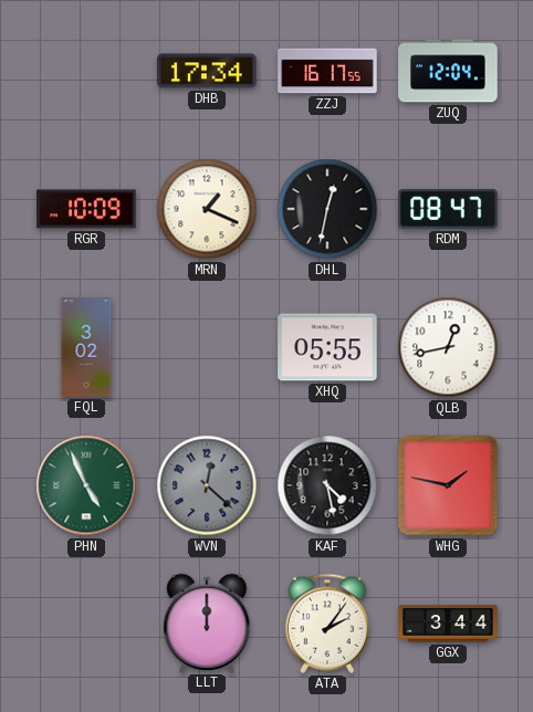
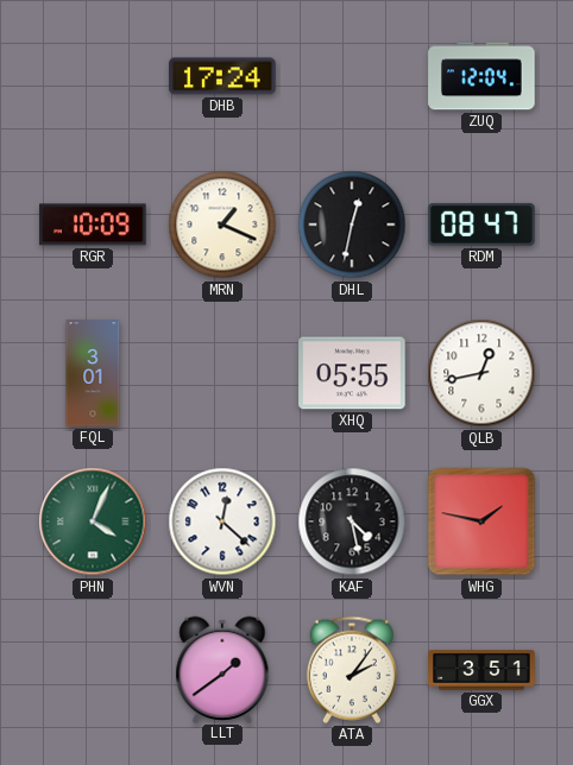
DHB: 17:34 -> 17:24
ZZJ: 16:17 -> none
FQL: 3:02 -> 3:01
PHN: 4:56 -> 4:04
WVN dial: grey -> white
LLT: 12:00 -> 1:39
GGX: 3:44 -> 3:51
